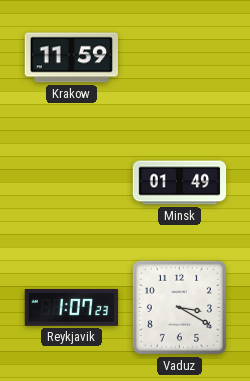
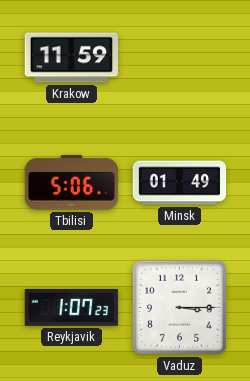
Tbilisi: none -> 5:06
Vaduz: 3:20 -> 3:15
